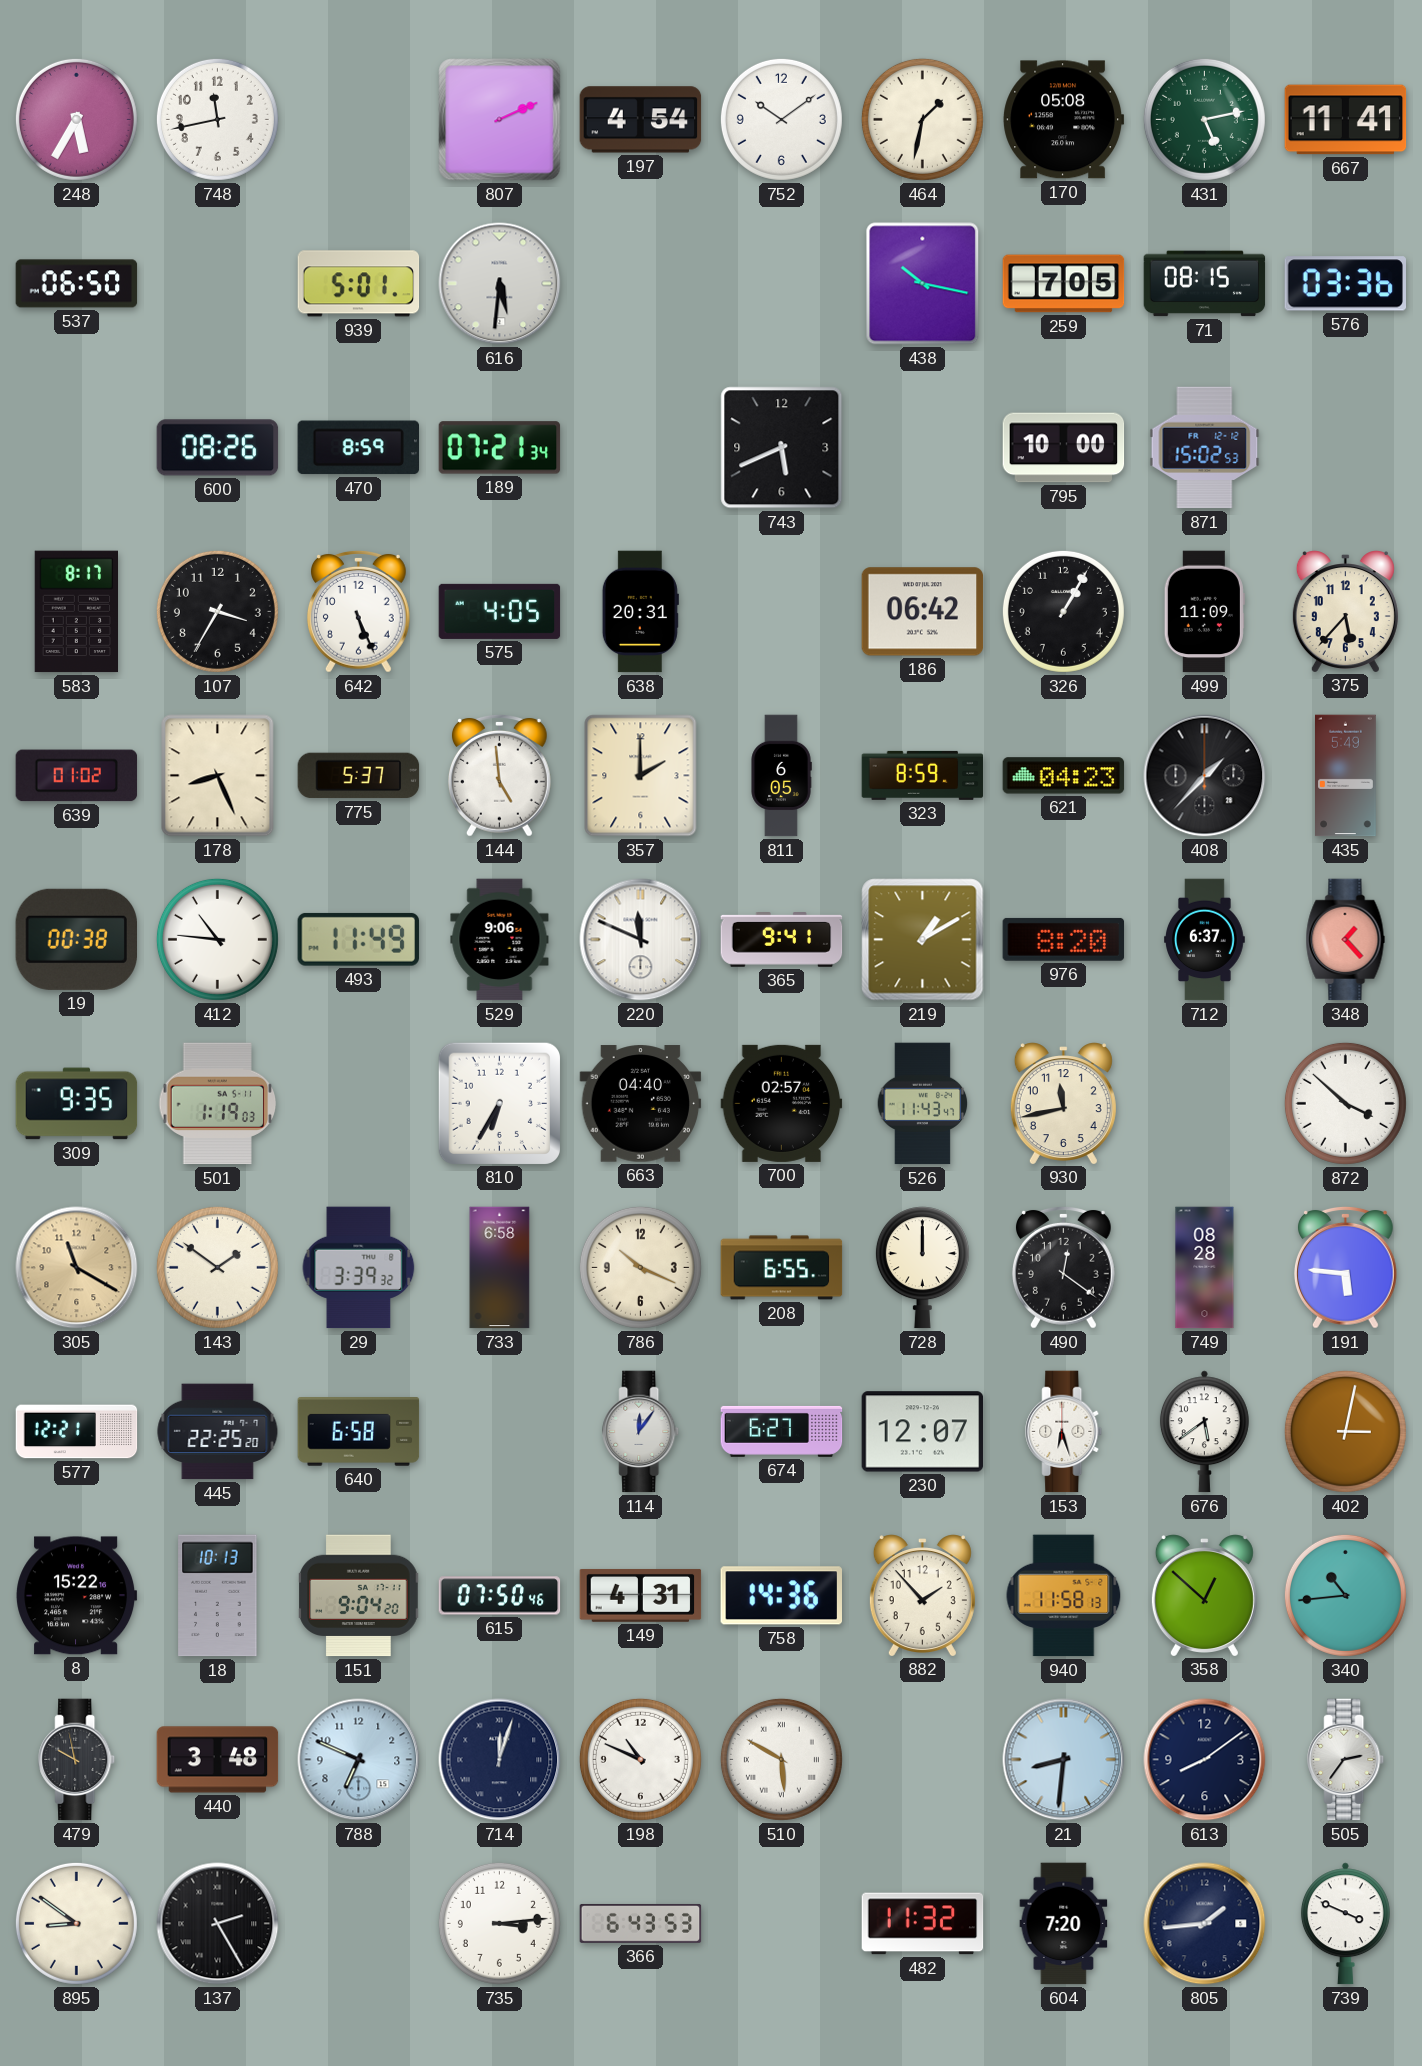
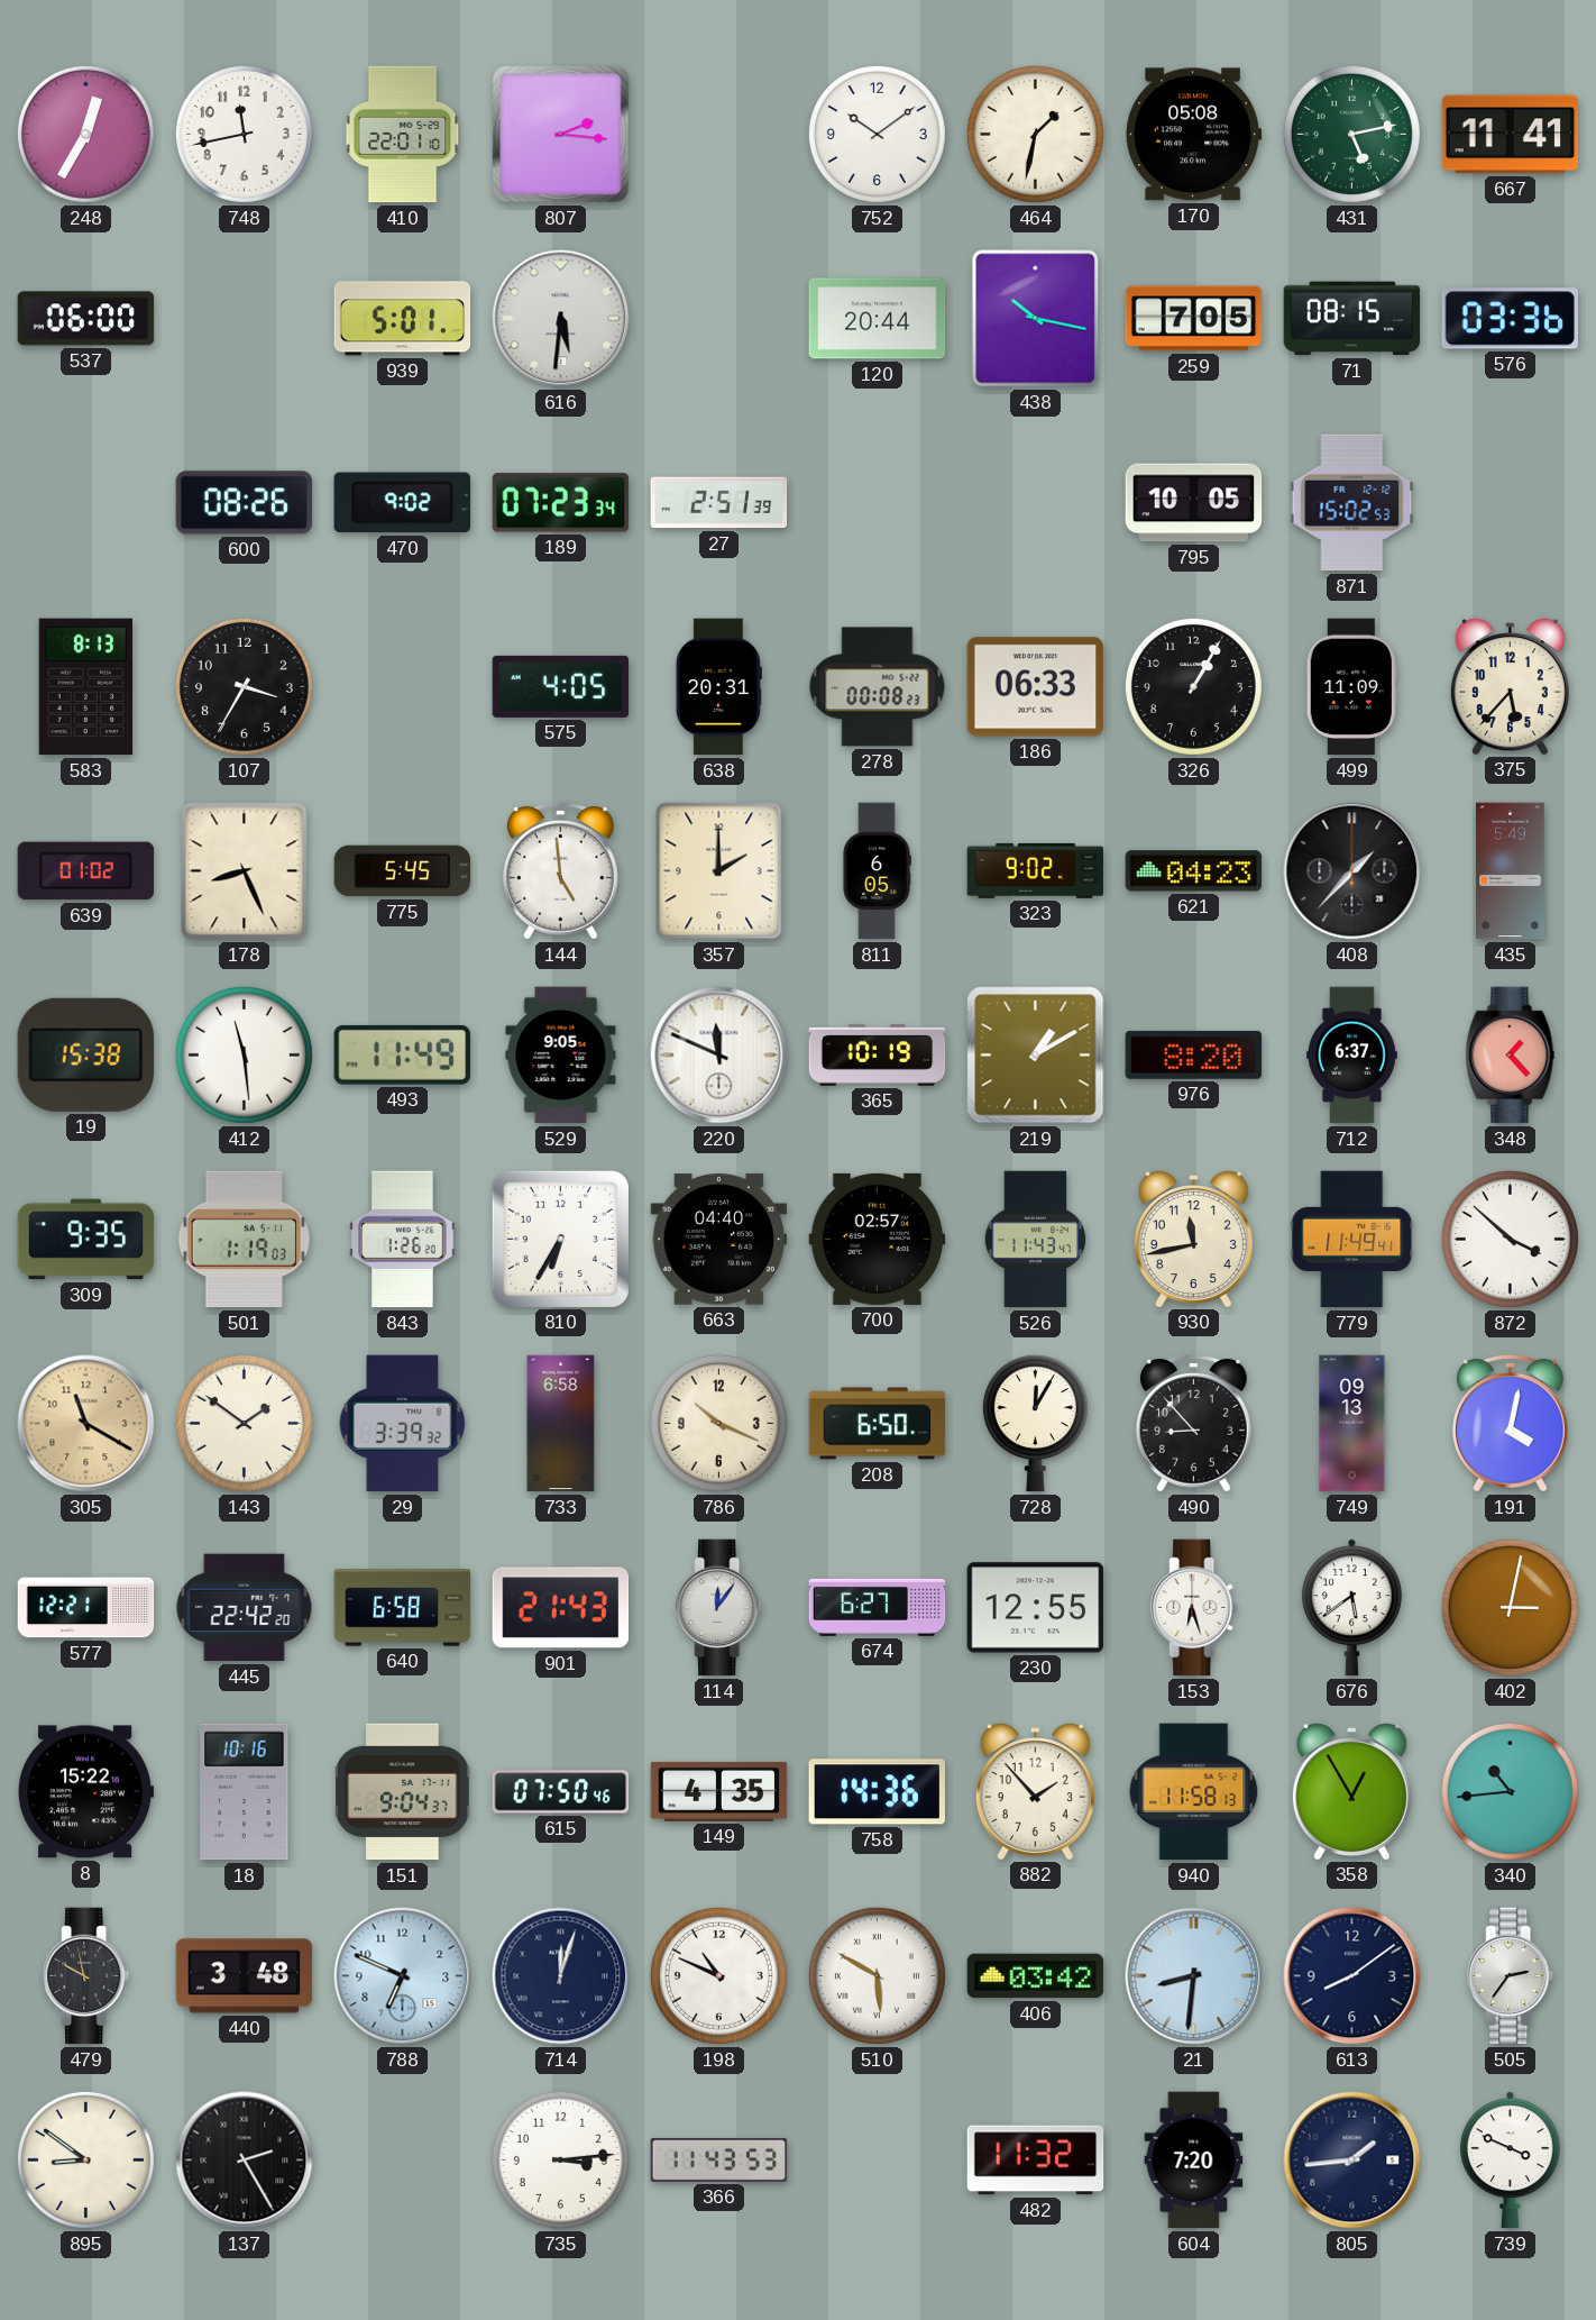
248: 5:35 -> 12:35
410: none -> 22:01
807: 2:11 -> 2:16
197: 4:54 -> none
537: 06:50 -> 06:00
120: none -> 20:44
470: 8:59 -> 9:02
189: 07:21 -> 07:23
27: none -> 2:51
743: 5:41 -> none
795: 10:00 -> 10:05
583: 8:17 -> 8:13
642: 5:26 -> none
278: none -> 00:08
186: 06:42 -> 06:33
775: 5:37 -> 5:45
323: 8:59 -> 9:02
19: 00:38 -> 15:38
412: 10:46 -> 11:29
529: 9:06 -> 9:05
365: 9:41 -> 10:19
843: none -> 1:26
779: none -> 11:49
208: 6:55 -> 6:50
728: 12:00 -> 12:05
490: 12:21 -> 8:53
749: 08:28 -> 09:13
191: 5:46 -> 4:02
445: 22:25 -> 22:42
901: none -> 21:43
230: 12:07 -> 12:55
18: 10:13 -> 10:16
151: 9:04:20 -> 9:04:37
149: 4:31 -> 4:35
358: 12:52 -> 12:55
406: none -> 03:42
366: 6:43 -> 11:43
